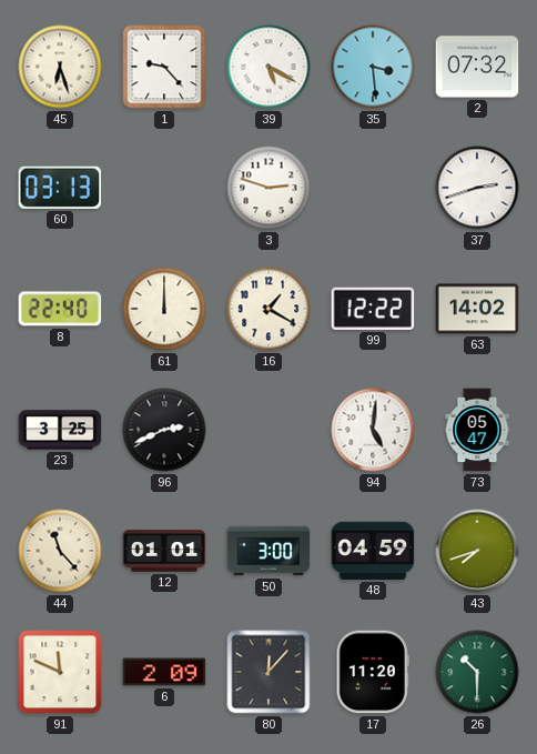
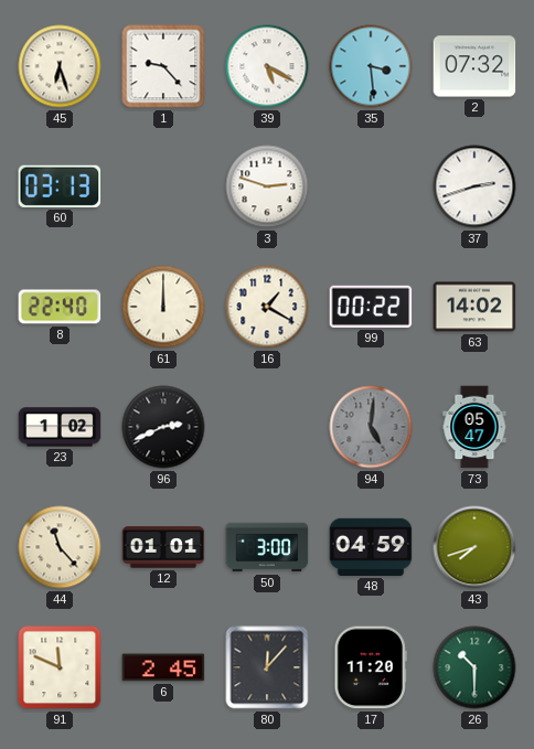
99: 12:22 -> 00:22
23: 3:25 -> 1:02
94 dial: white -> grey
6: 2:09 -> 2:45
